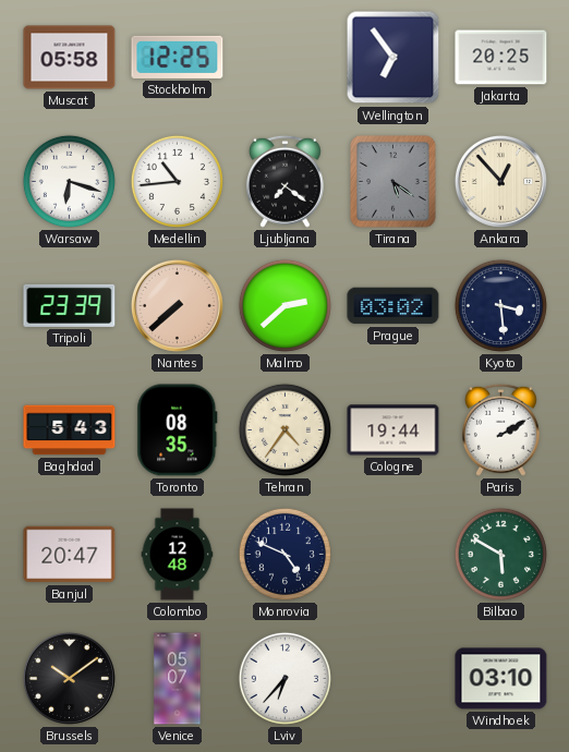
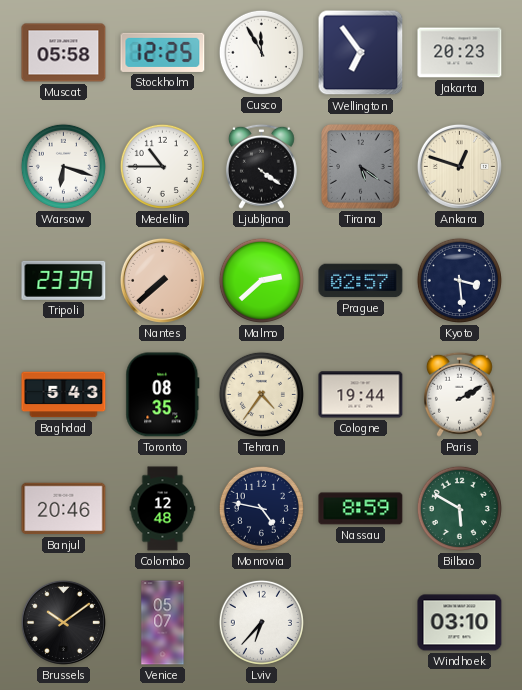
Cusco: none -> 11:55
Jakarta: 20:25 -> 20:23
Medellin: 10:44 -> 10:45
Ljubljana: 7:21 -> 4:21
Ankara: 12:53 -> 12:48
Prague: 03:02 -> 02:57
Banjul: 20:47 -> 20:46
Monrovia: 4:49 -> 4:47
Nassau: none -> 8:59
